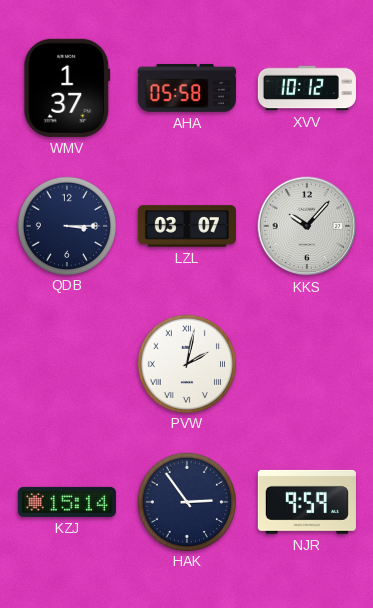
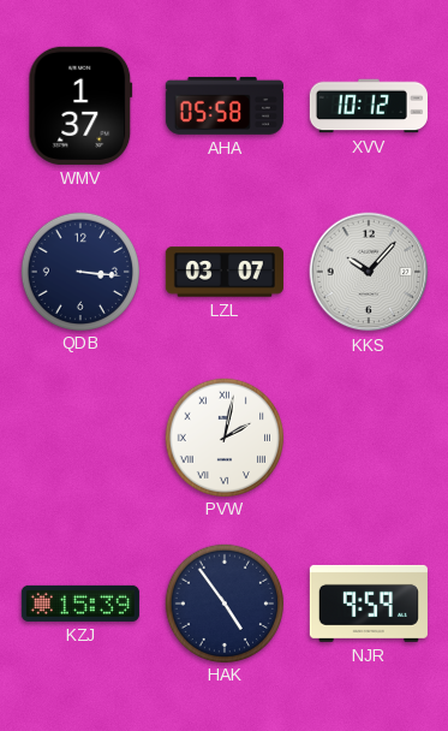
QDB: 3:15 -> 3:16
KZJ: 15:14 -> 15:39
HAK: 2:54 -> 4:54
